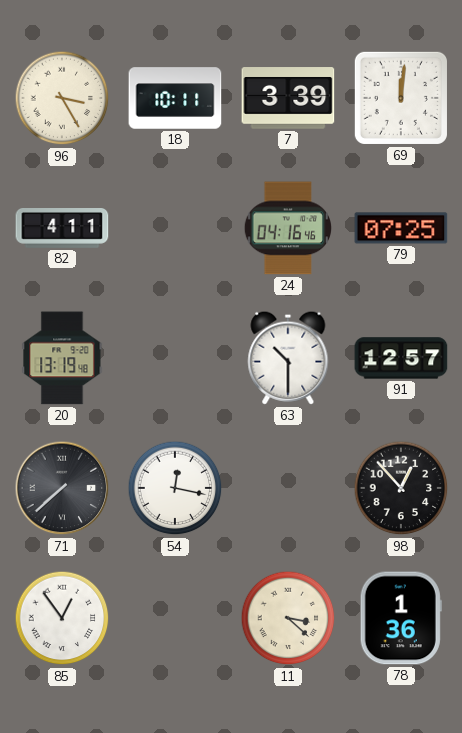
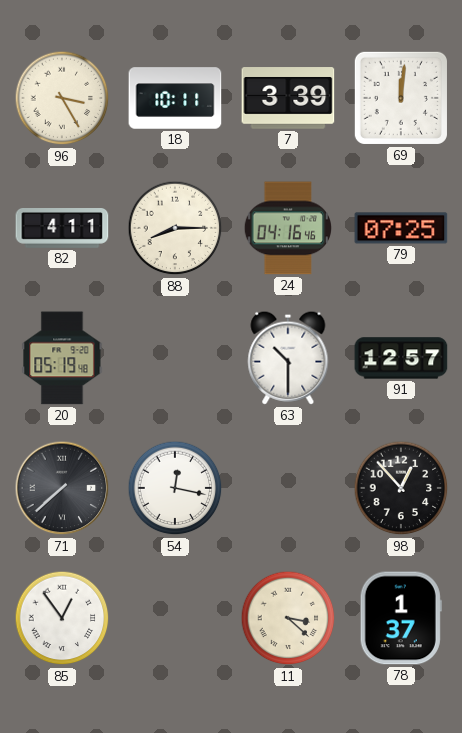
88: none -> 8:15
20: 13:19 -> 05:19
78: 1:36 -> 1:37
